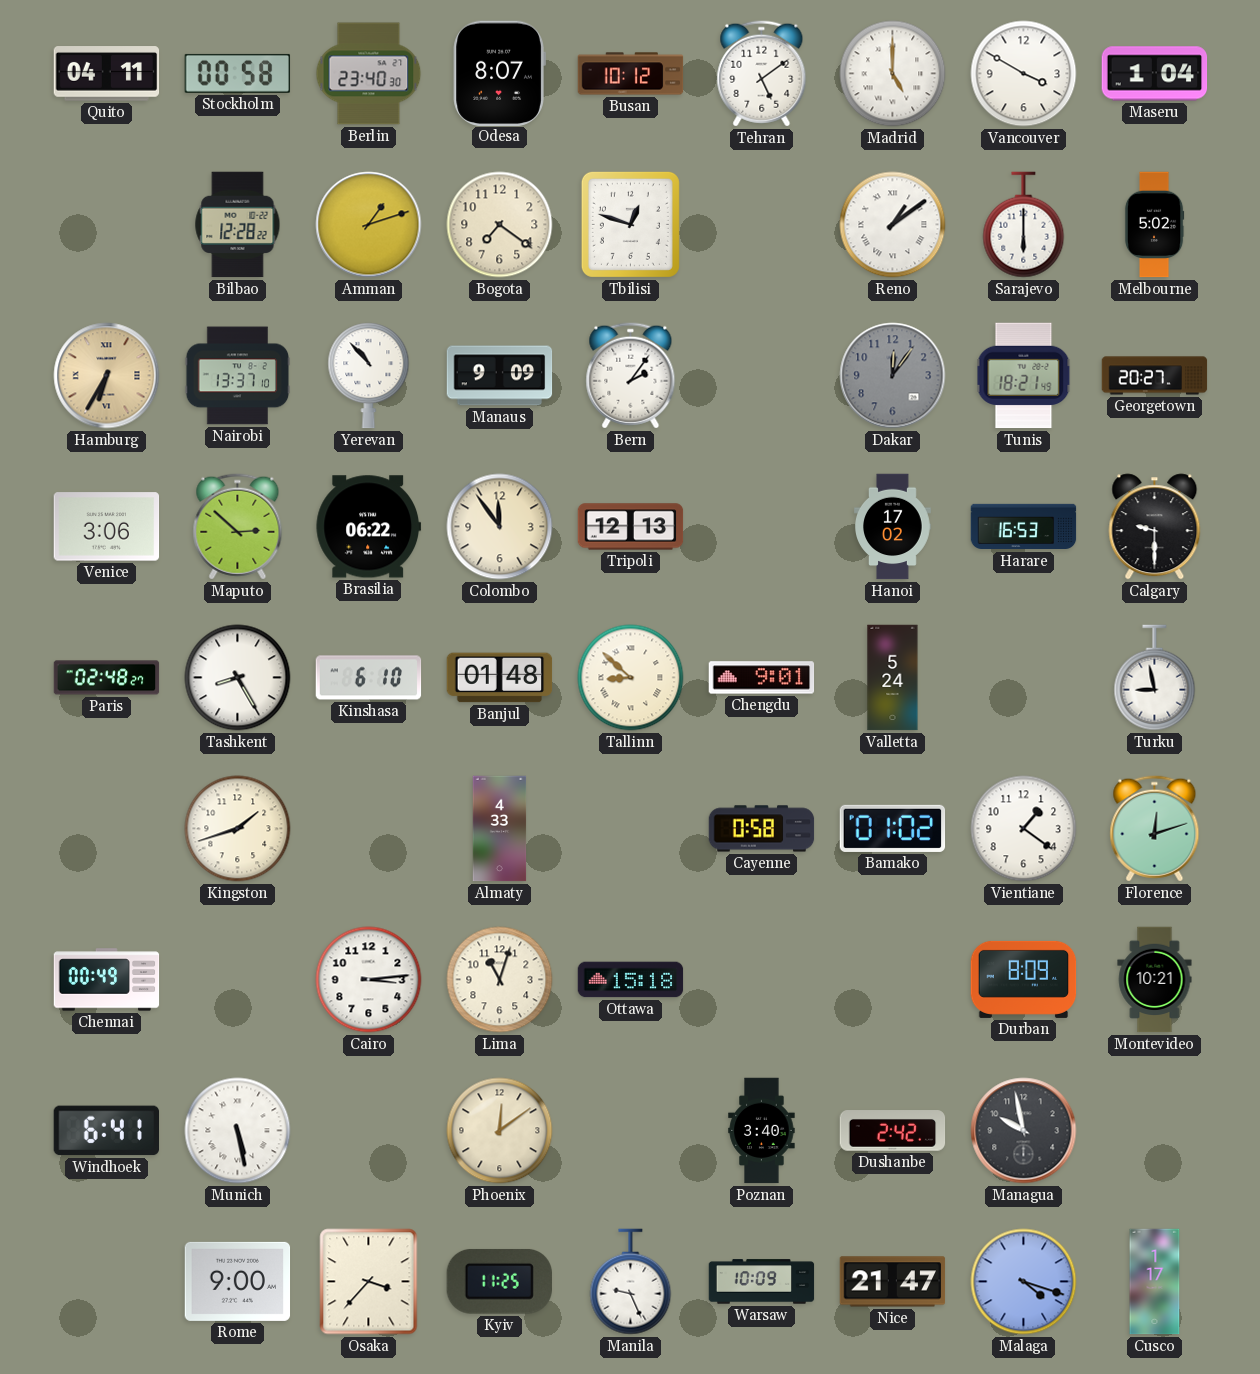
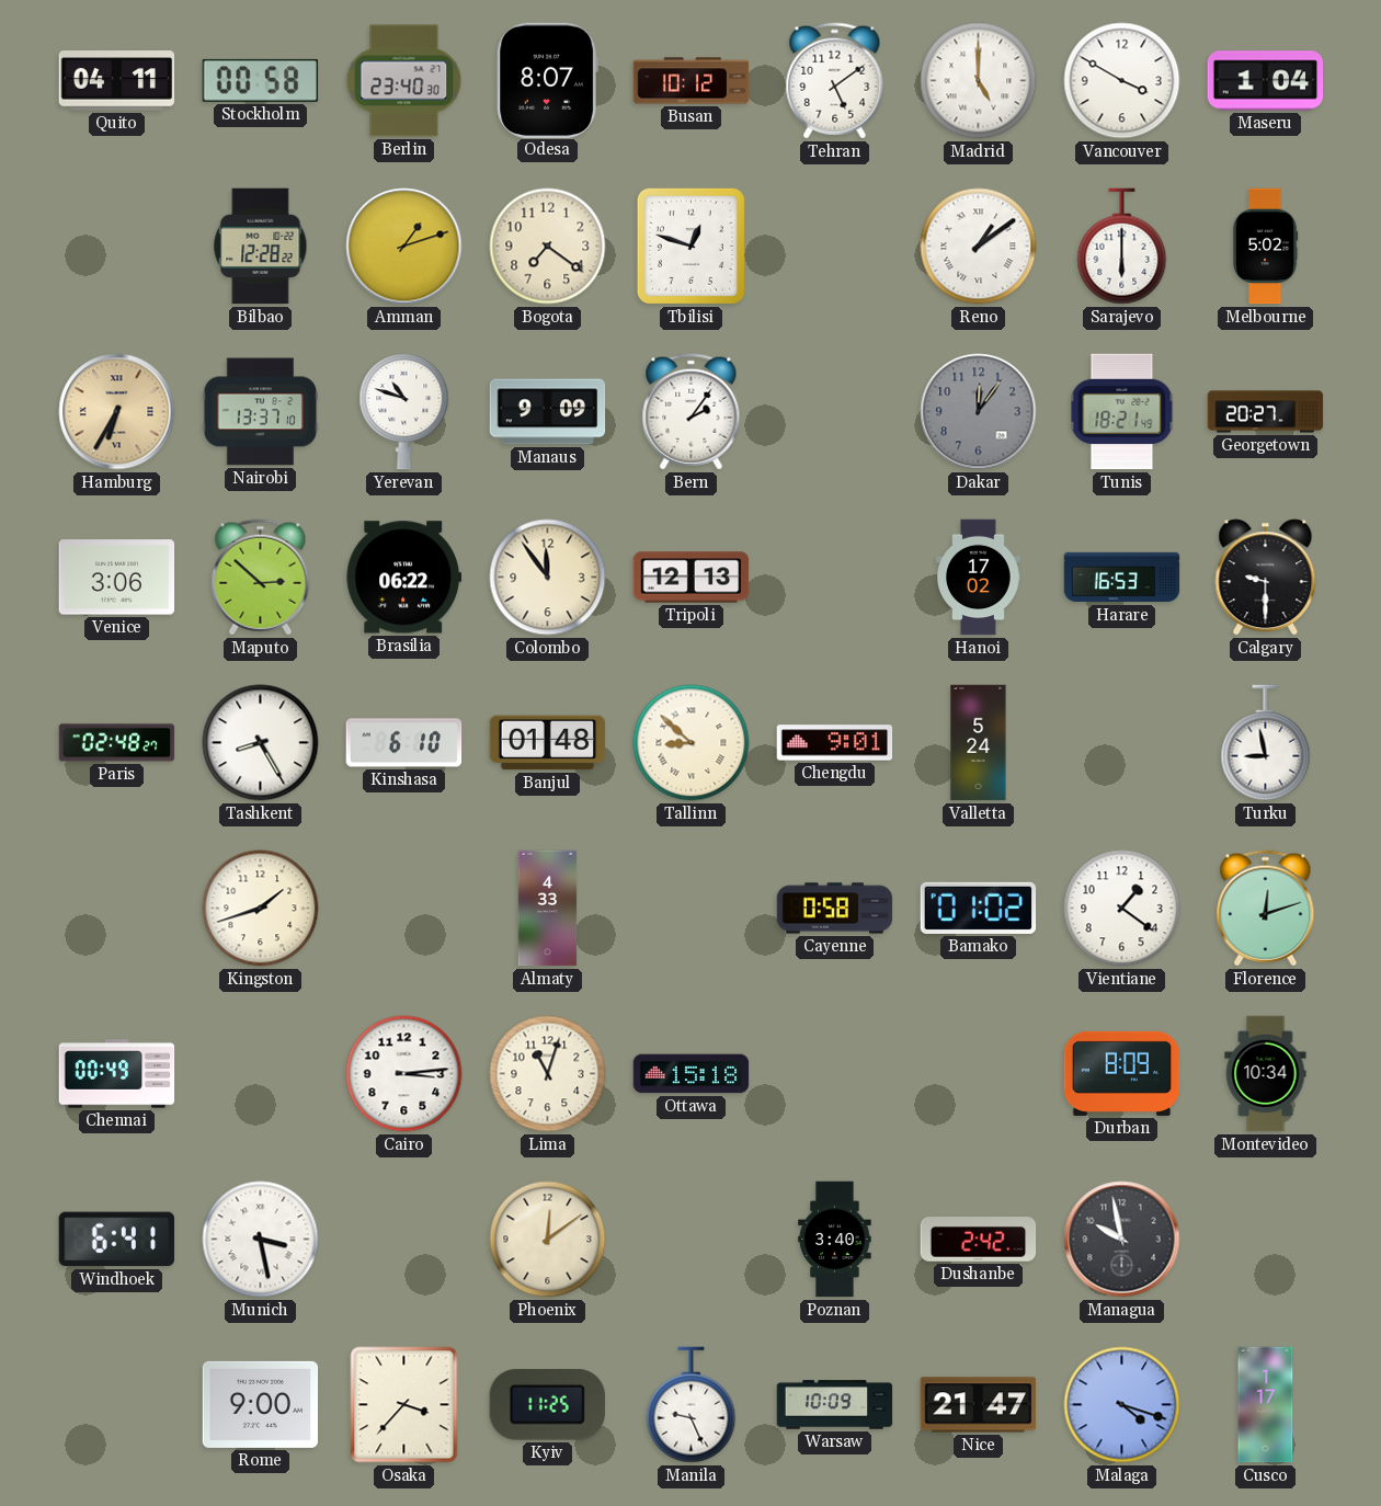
Yerevan: 10:53 -> 10:48
Montevideo: 10:21 -> 10:34
Munich: 5:28 -> 3:28
